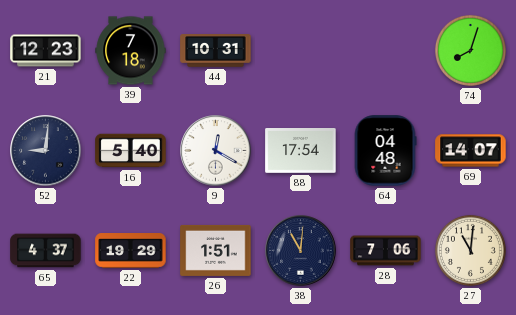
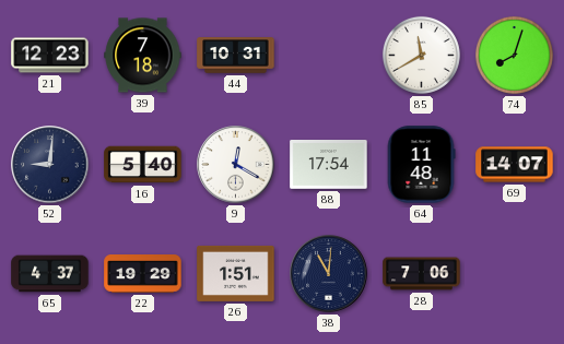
85: none -> 11:40
64: 04:48 -> 11:48
27: 11:01 -> none
